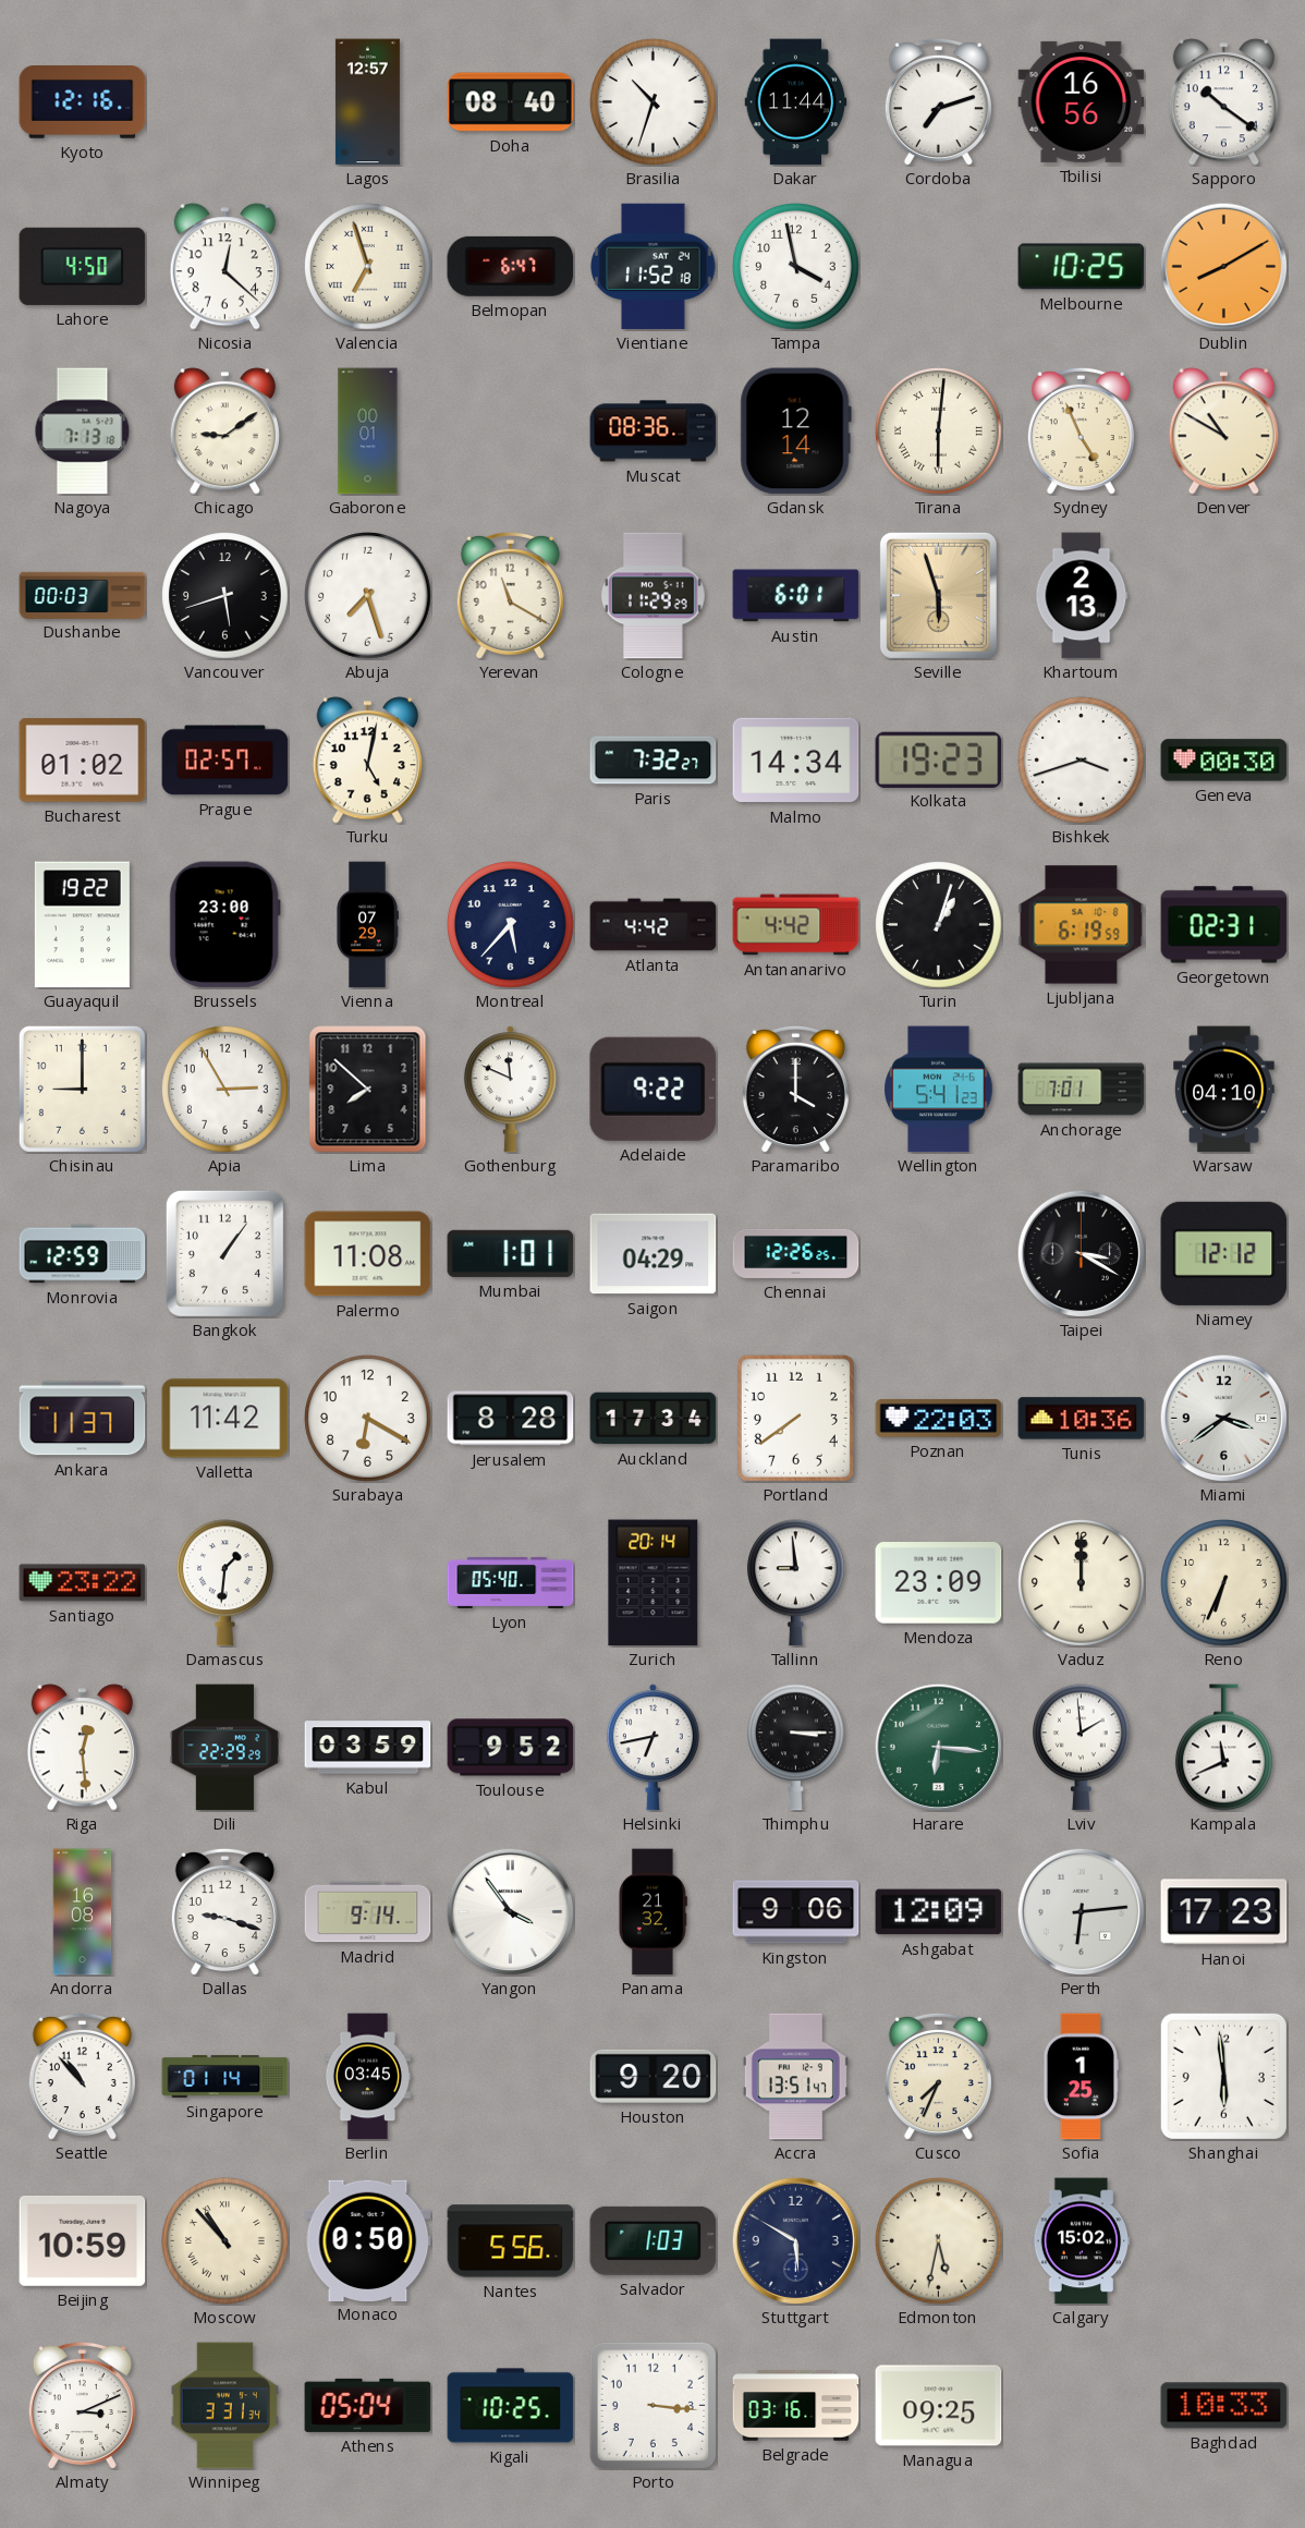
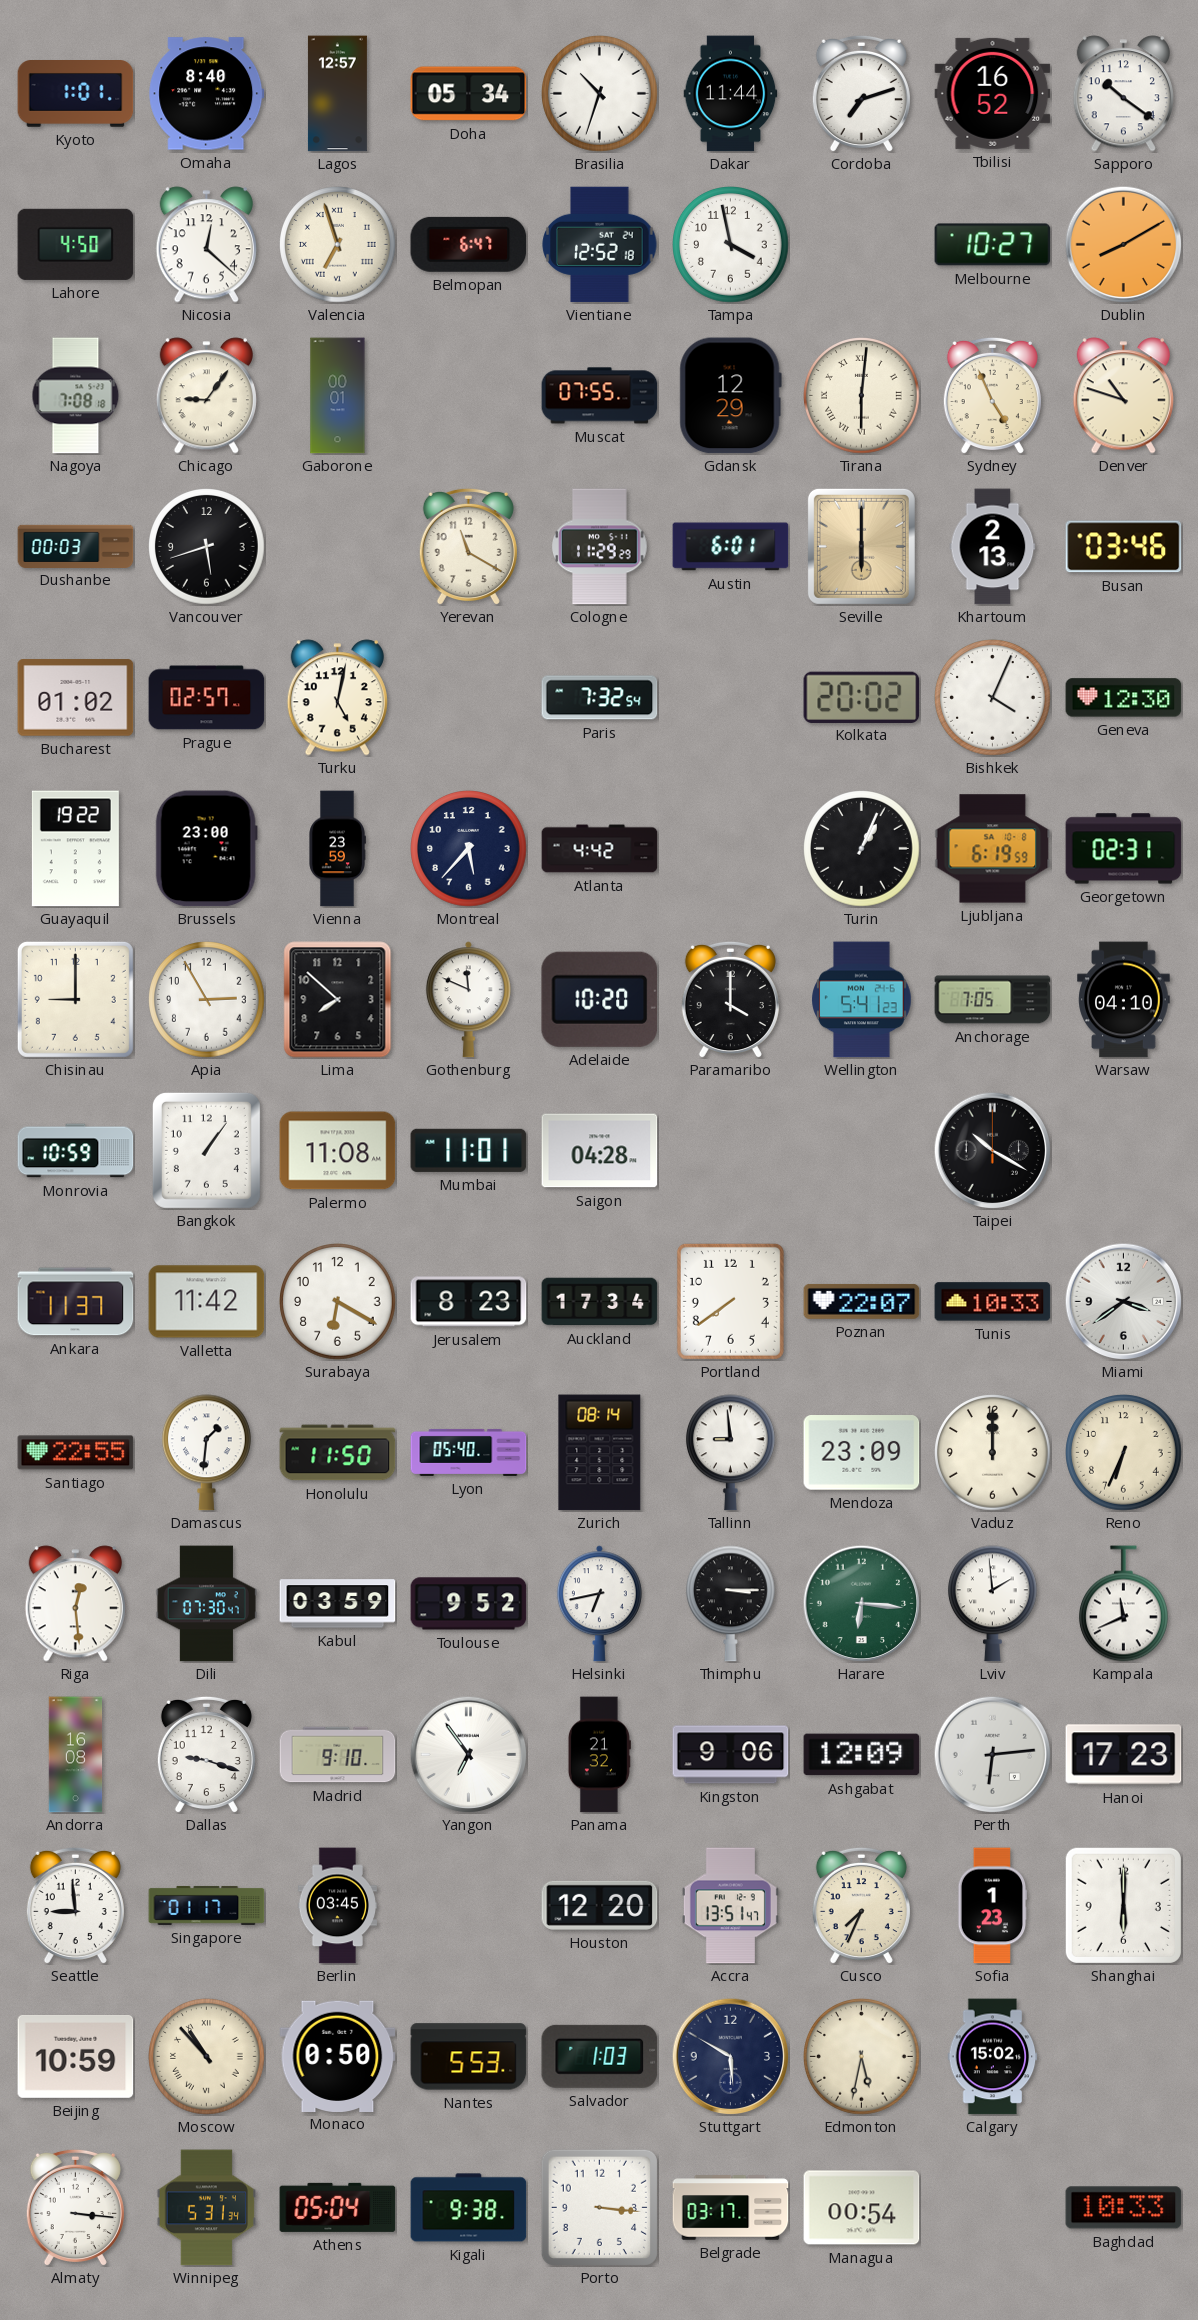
Kyoto: 12:16 -> 1:01
Omaha: none -> 8:40
Doha: 08:40 -> 05:34
Tbilisi: 16:56 -> 16:52
Vientiane: 11:52 -> 12:52
Melbourne: 10:25 -> 10:27
Nagoya: 7:13 -> 7:08
Chicago: 9:09 -> 9:06
Muscat: 08:36 -> 07:55
Gdansk: 12:14 -> 12:29
Denver: 10:50 -> 10:48
Abuja: 7:27 -> none
Seville: 5:57 -> 6:00
Busan: none -> 03:46
Paris: 7:32:27 -> 7:32:54
Malmo: 14:34 -> none
Kolkata: 19:23 -> 20:02
Bishkek: 3:42 -> 4:04
Geneva: 00:30 -> 12:30
Vienna: 07:29 -> 23:59
Antananarivo: 4:42 -> none
Turin: 1:03 -> 1:04
Adelaide: 9:22 -> 10:20
Anchorage: 7:01 -> 7:05
Monrovia: 12:59 -> 10:59
Mumbai: 1:01 -> 11:01
Saigon: 04:29 -> 04:28
Chennai: 12:26 -> none
Taipei: 3:20 -> 10:20
Niamey: 12:12 -> none
Jerusalem: 8:28 -> 8:23
Poznan: 22:03 -> 22:07
Tunis: 10:36 -> 10:33
Santiago: 23:22 -> 22:55
Honolulu: none -> 11:50
Zurich: 20:14 -> 08:14
Dili: 22:29 -> 07:30
Madrid: 9:14 -> 9:10
Yangon: 3:54 -> 6:54
Seattle: 10:53 -> 8:59
Singapore: 01:14 -> 01:17
Houston: 9:20 -> 12:20
Sofia: 1:25 -> 1:23
Shanghai: 5:59 -> 6:00
Nantes: 5:56 -> 5:53
Almaty: 3:11 -> 3:16
Winnipeg: 3:31 -> 5:31
Kigali: 10:25 -> 9:38
Belgrade: 03:16 -> 03:17
Managua: 09:25 -> 00:54
